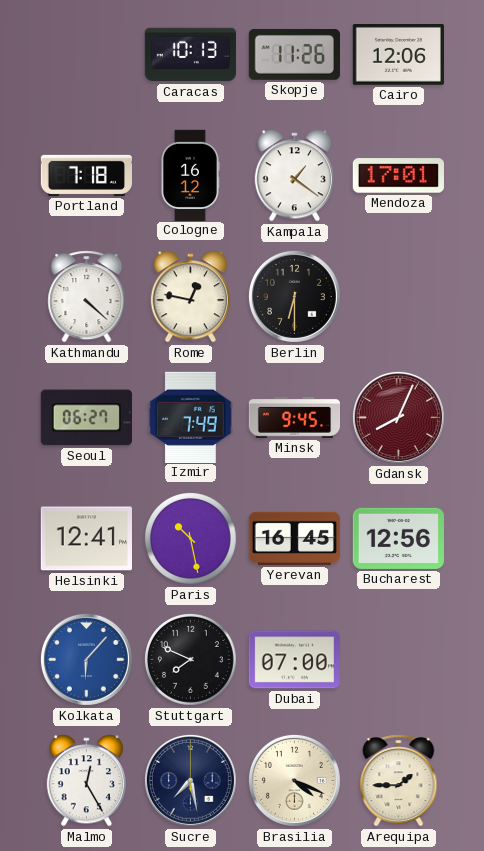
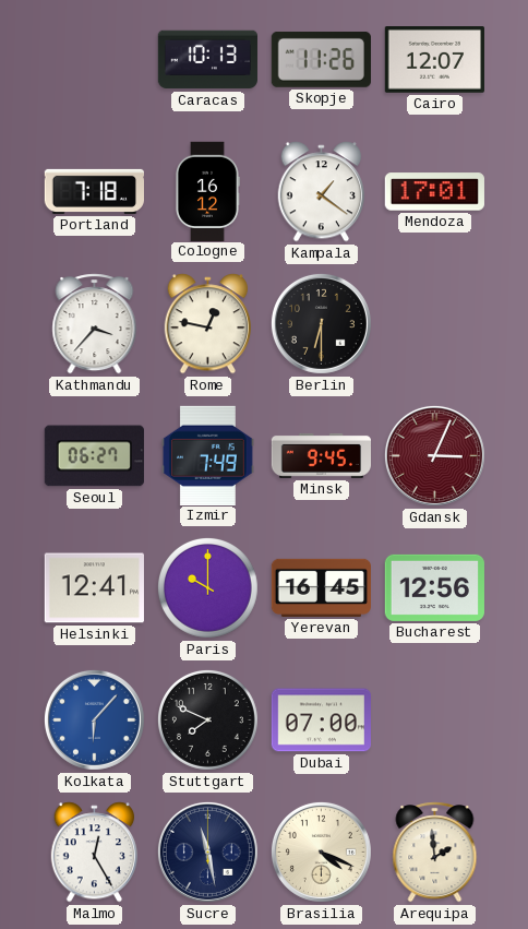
Cairo: 12:06 -> 12:07
Kathmandu: 4:22 -> 3:37
Gdansk: 8:04 -> 3:04
Paris: 10:28 -> 10:00
Sucre: 7:28 -> 11:28
Arequipa: 1:45 -> 1:59
